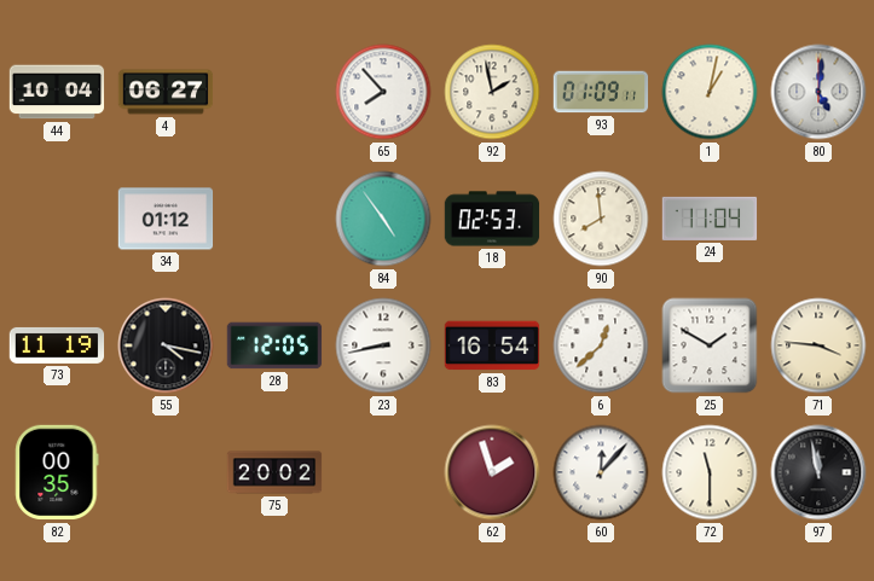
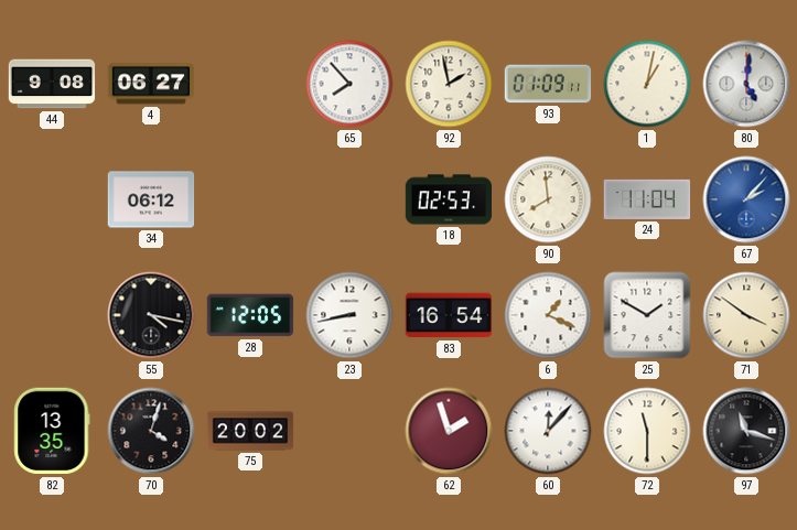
44: 10:04 -> 9:08
34: 01:12 -> 06:12
84: 4:54 -> none
67: none -> 2:07
73: 11:19 -> none
6: 12:38 -> 1:19
71: 3:46 -> 3:51
82: 00:35 -> 13:35
70: none -> 4:03
97: 11:58 -> 11:18
